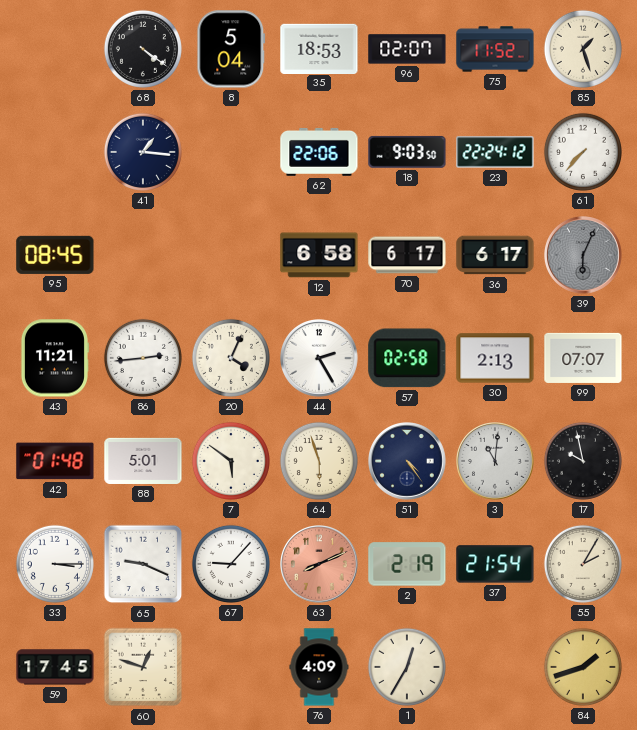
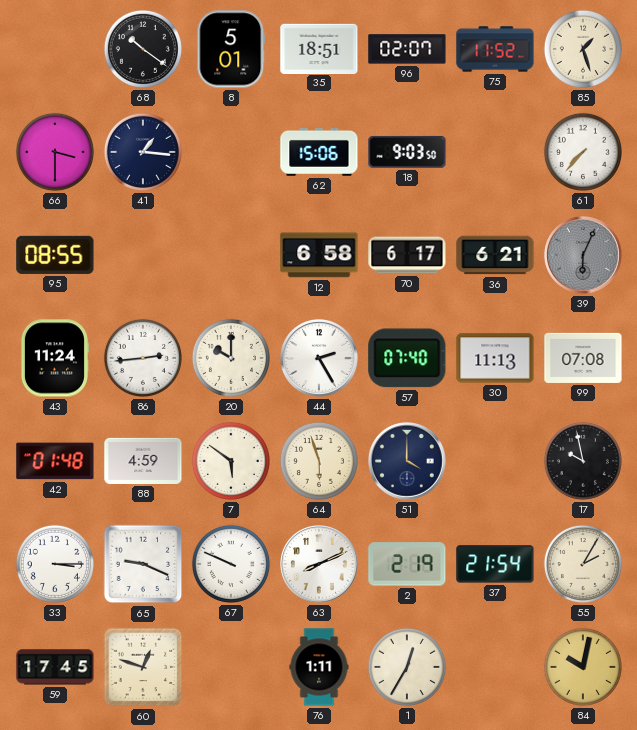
68: 4:21 -> 10:21
8: 5:04 -> 5:01
35: 18:53 -> 18:51
66: none -> 3:30
62: 22:06 -> 15:06
23: 22:24 -> none
95: 08:45 -> 08:55
36: 6:17 -> 6:21
43: 11:21 -> 11:24
20: 4:04 -> 10:00
57: 02:58 -> 07:40
30: 2:13 -> 11:13
99: 07:07 -> 07:08
88: 5:01 -> 4:59
51: 4:24 -> 4:00
3: 11:01 -> none
67: 9:07 -> 9:49
63 dial: salmon -> white
76: 4:09 -> 1:11
84: 1:42 -> 10:02
